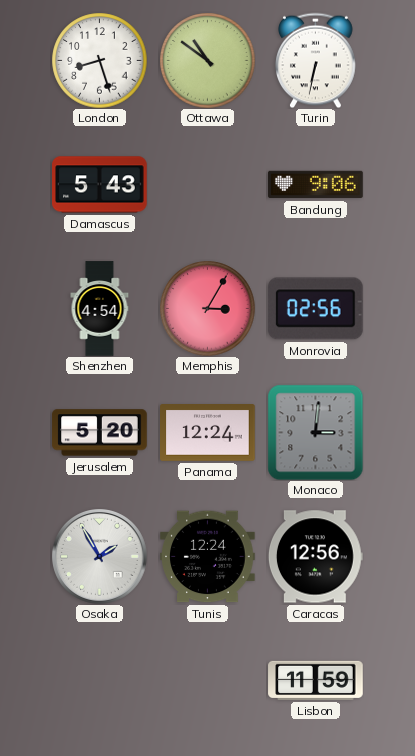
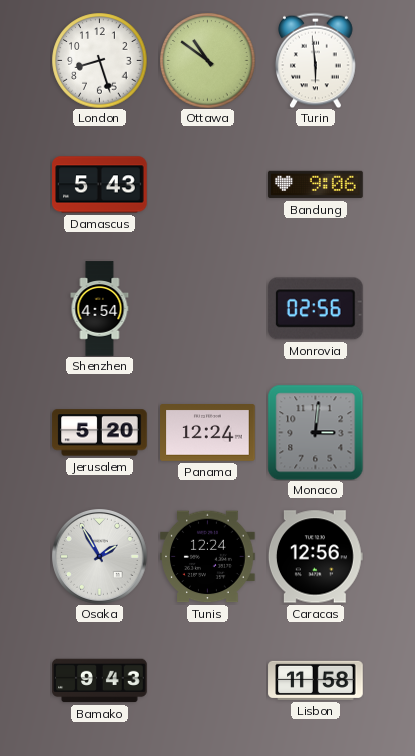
Turin: 6:32 -> 5:59
Memphis: 3:05 -> none
Bamako: none -> 9:43
Lisbon: 11:59 -> 11:58
